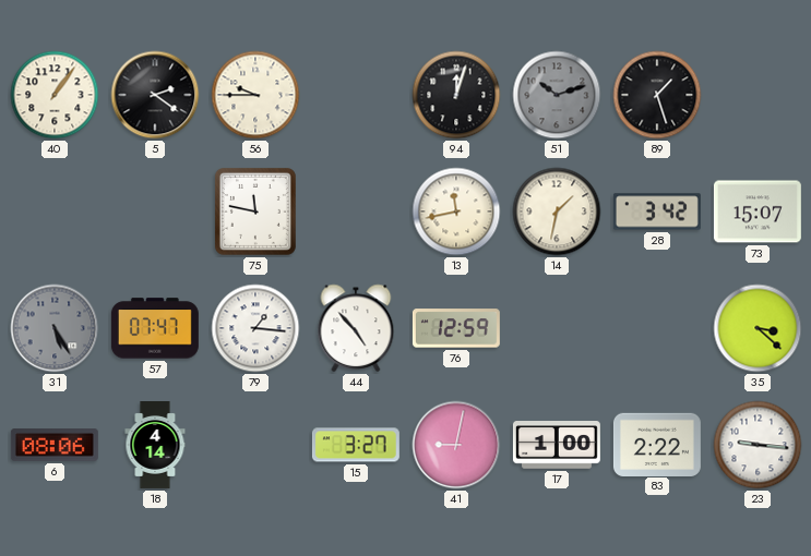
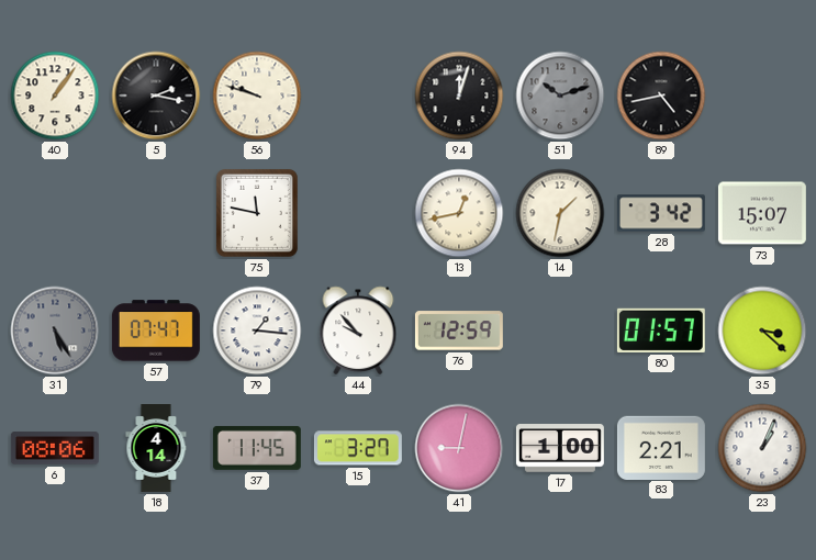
5: 2:21 -> 2:17
56: 9:45 -> 9:48
89: 1:27 -> 4:43
13: 11:43 -> 12:43
44: 4:53 -> 9:53
80: none -> 01:57
37: none -> 11:45
83: 2:22 -> 2:21
23: 9:16 -> 1:04
